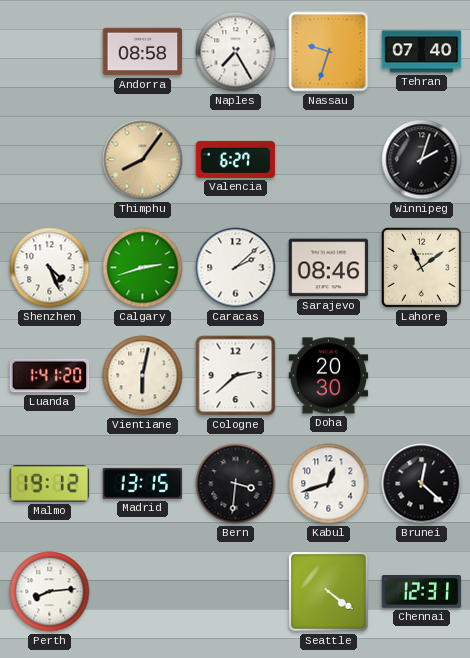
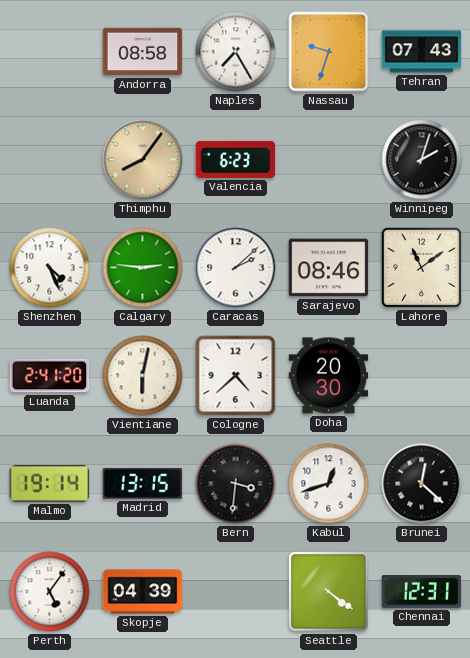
Tehran: 07:40 -> 07:43
Valencia: 6:27 -> 6:23
Calgary: 2:42 -> 2:46
Luanda: 1:41 -> 2:41
Cologne: 2:38 -> 4:38
Malmo: 19:12 -> 19:14
Perth: 8:14 -> 5:06
Skopje: none -> 04:39
